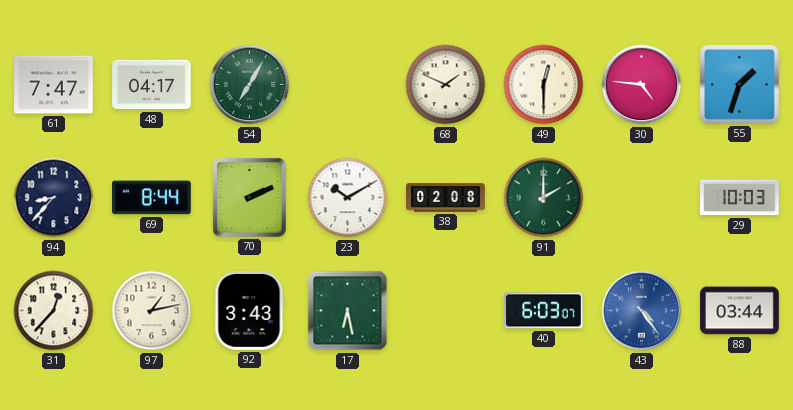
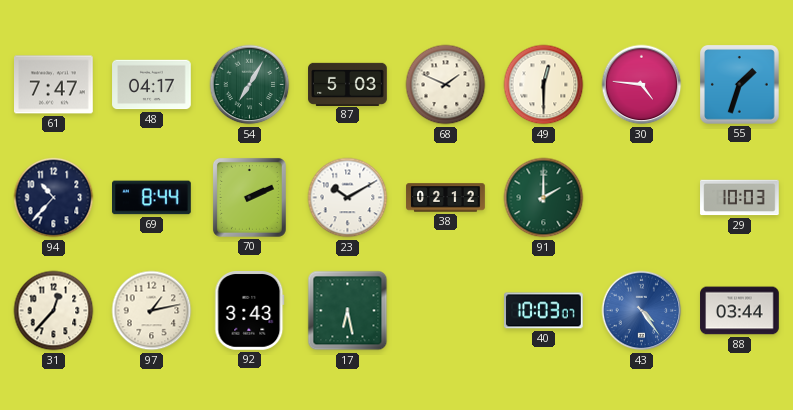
87: none -> 5:03
94: 8:37 -> 10:37
38: 02:08 -> 02:12
40: 6:03 -> 10:03
